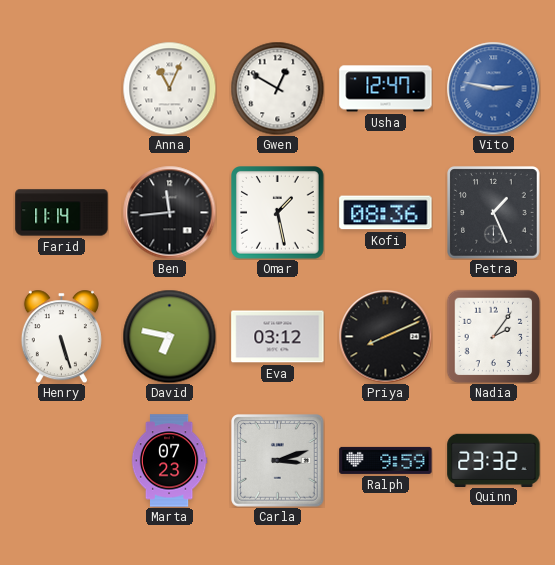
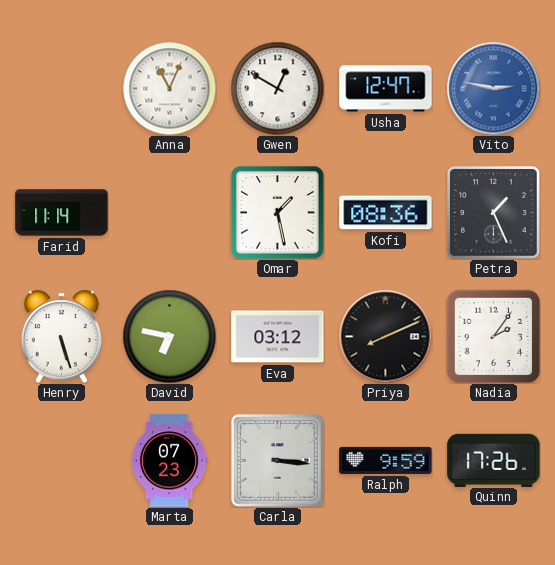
Ben: 11:44 -> none
Carla: 3:12 -> 3:16
Quinn: 23:32 -> 17:26
